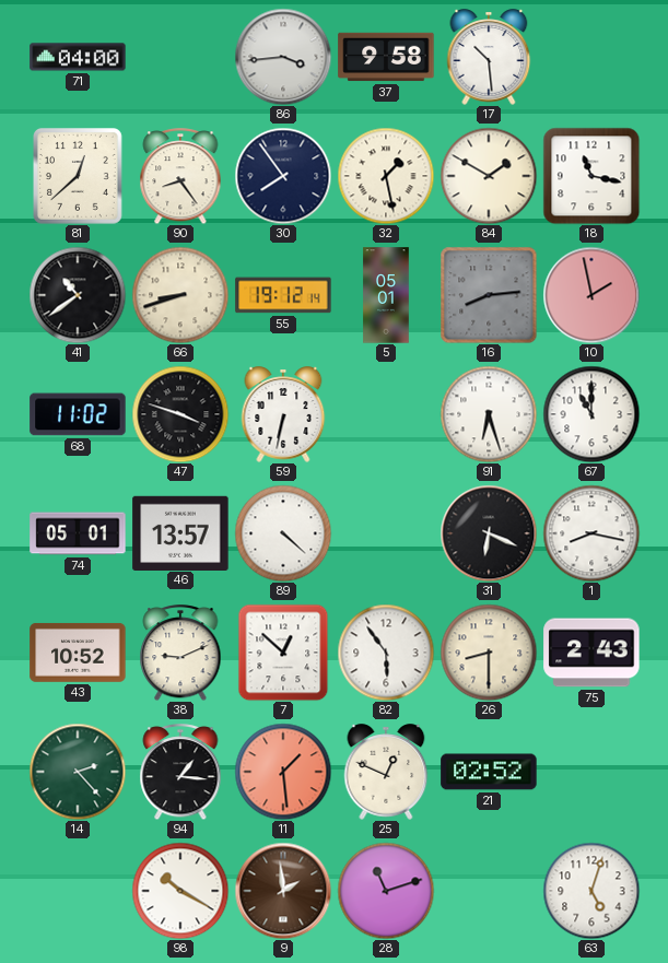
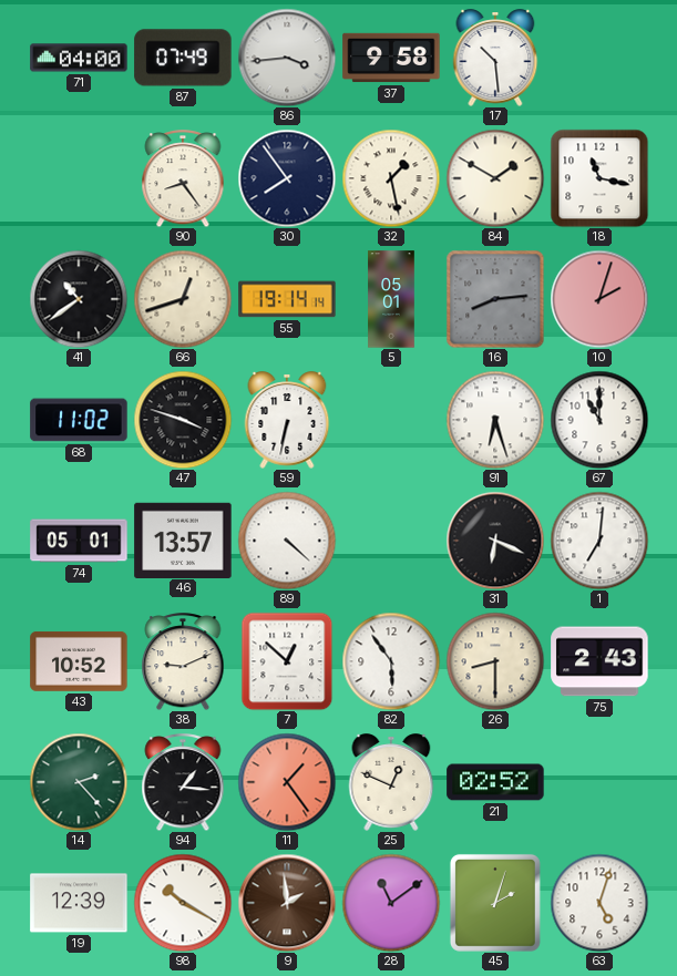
87: none -> 07:49
81: 12:38 -> none
66: 8:42 -> 12:42
55: 19:12 -> 19:14
10: 1:58 -> 2:03
1: 8:17 -> 7:01
11: 1:29 -> 1:24
19: none -> 12:39
28: 11:12 -> 11:09
45: none -> 2:03
